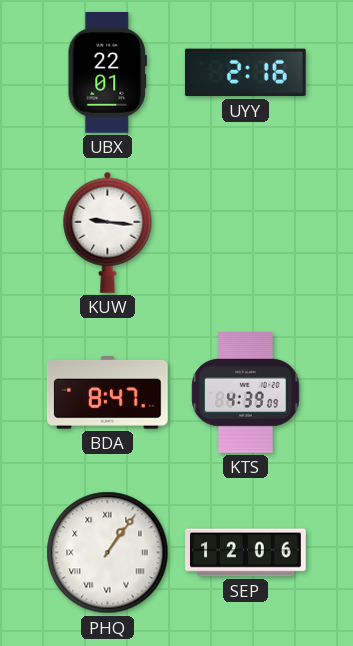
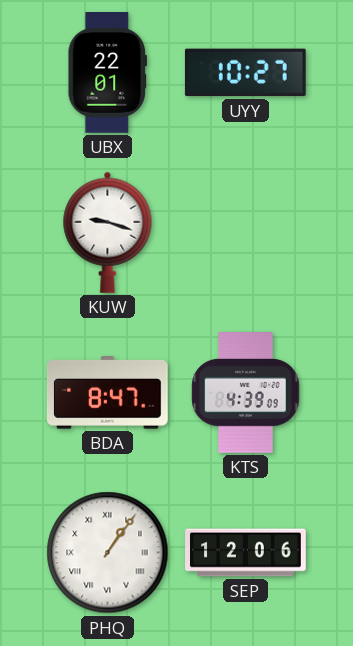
UYY: 2:16 -> 10:27
KUW: 9:16 -> 9:18
